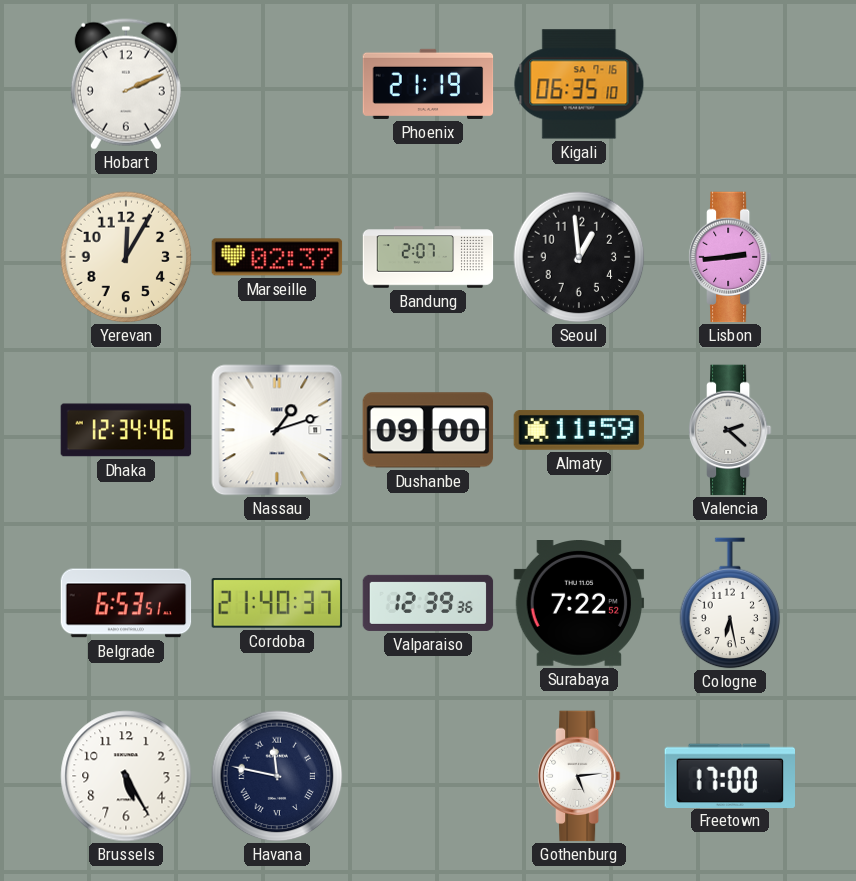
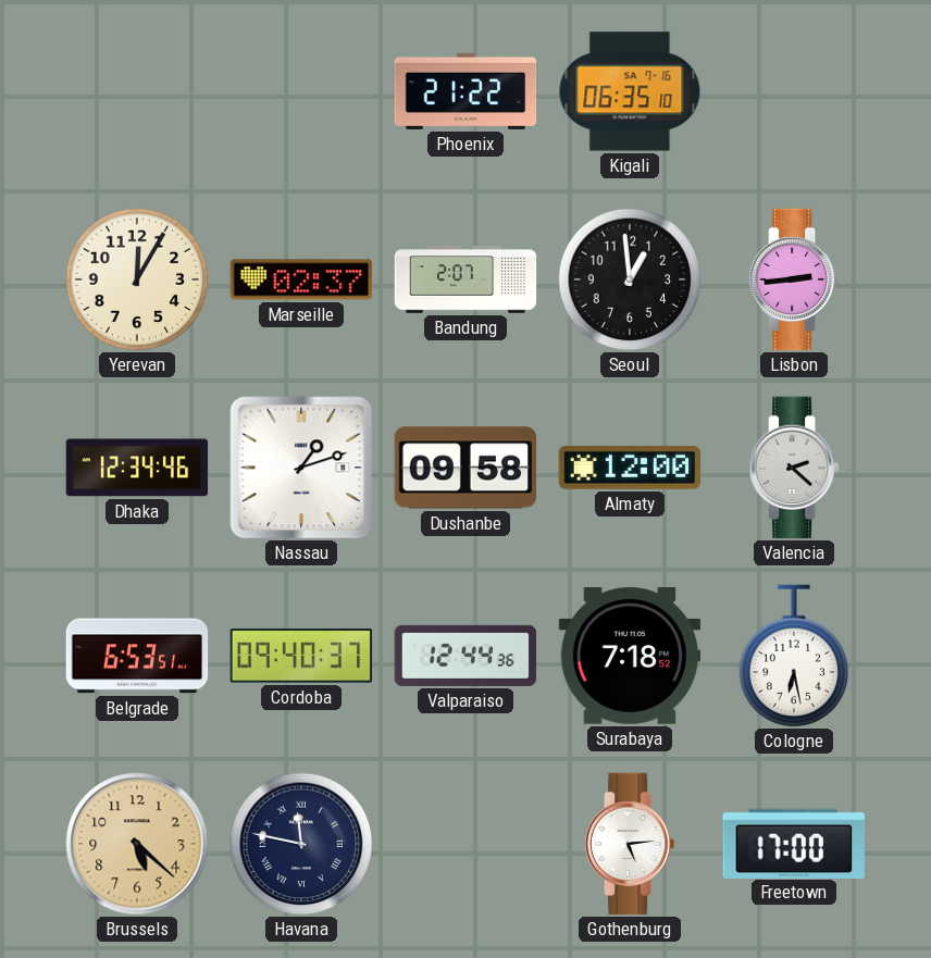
Hobart: 2:11 -> none
Phoenix: 21:19 -> 21:22
Dushanbe: 09:00 -> 09:58
Almaty: 11:59 -> 12:00
Cordoba: 21:40 -> 09:40
Valparaiso: 12:39 -> 12:44
Surabaya: 7:22 -> 7:18
Brussels: 5:25 -> 5:22
Brussels dial: white -> champagne
